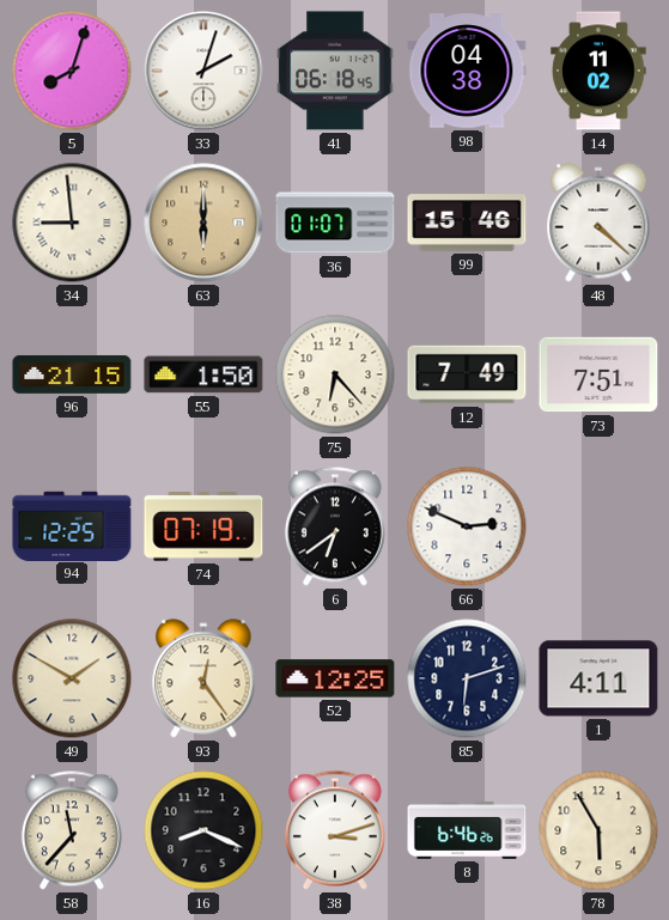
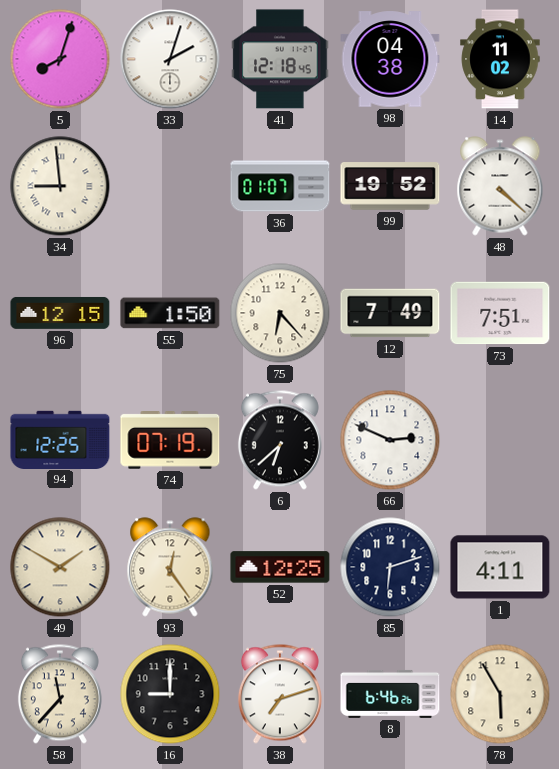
41: 06:18 -> 12:18
63: 6:00 -> none
99: 15:46 -> 19:52
96: 21:15 -> 12:15
6: 6:39 -> 6:38
16: 8:19 -> 9:00
38: 3:12 -> 7:12
